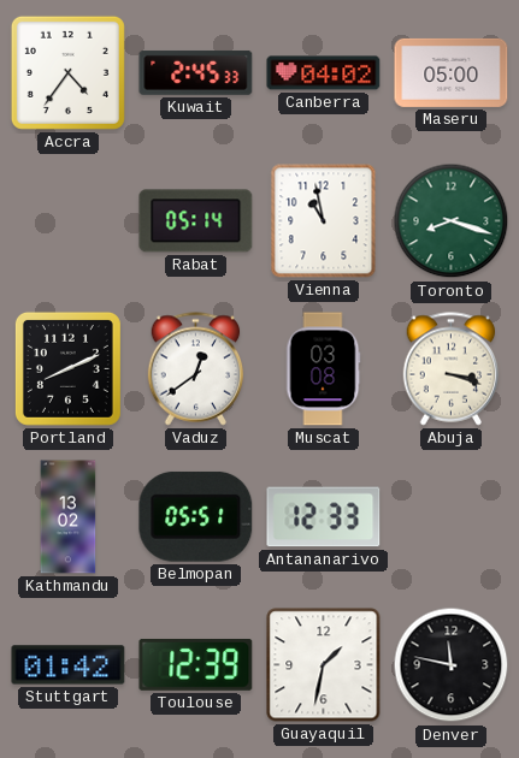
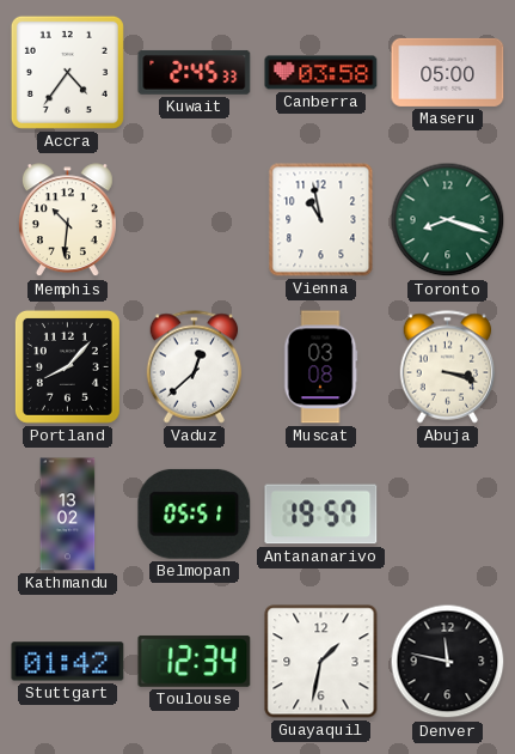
Canberra: 04:02 -> 03:58
Memphis: none -> 10:31
Rabat: 05:14 -> none
Portland: 8:11 -> 8:07
Vaduz: 12:39 -> 12:38
Antananarivo: 12:33 -> 19:57
Toulouse: 12:39 -> 12:34
